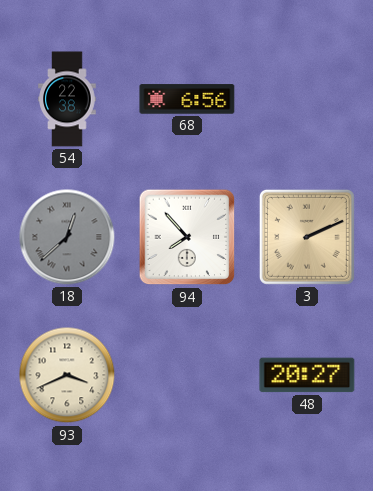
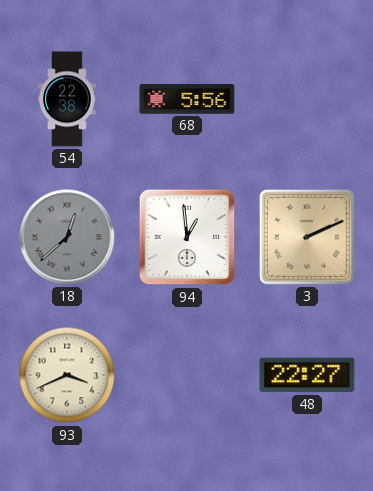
68: 6:56 -> 5:56
94: 7:53 -> 12:59
48: 20:27 -> 22:27
